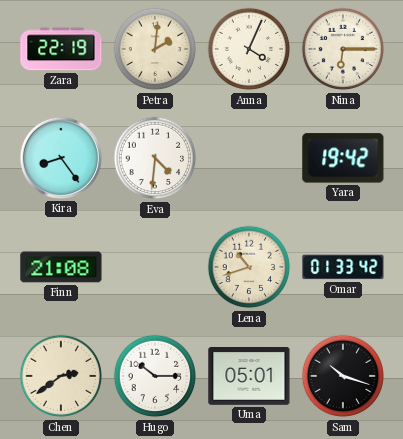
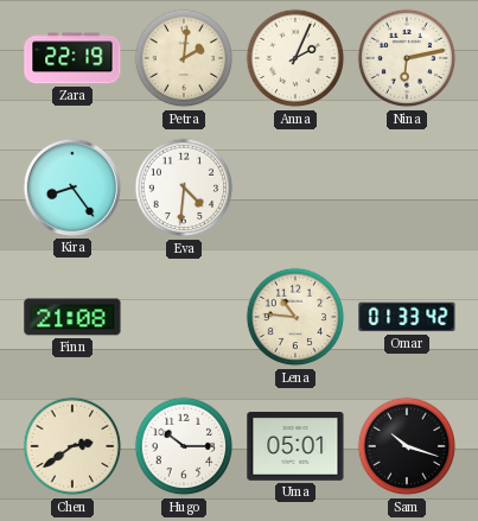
Anna: 4:04 -> 2:04
Nina: 6:15 -> 6:13
Yara: 19:42 -> none
Lena: 10:42 -> 10:46
